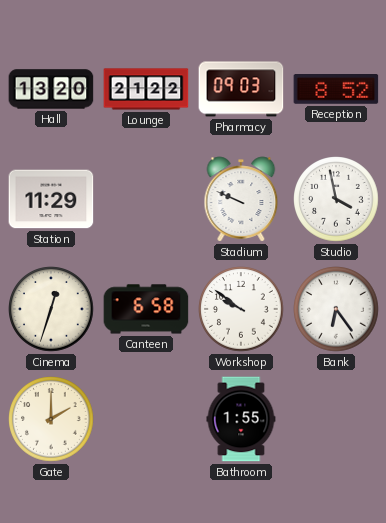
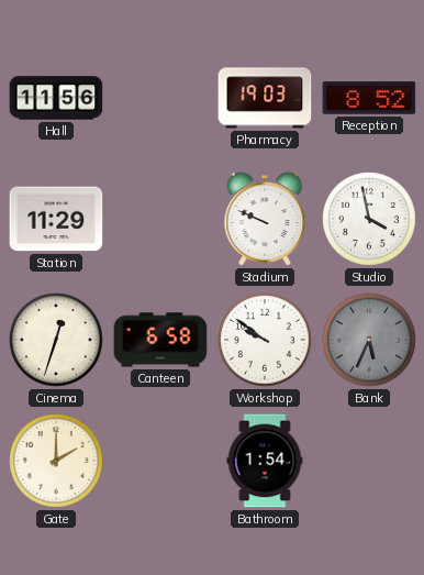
Hall: 13:20 -> 11:56
Lounge: 21:22 -> none
Pharmacy: 09:03 -> 19:03
Bank: 6:24 -> 5:34
Bank dial: white -> grey
Bathroom: 1:55 -> 1:54
